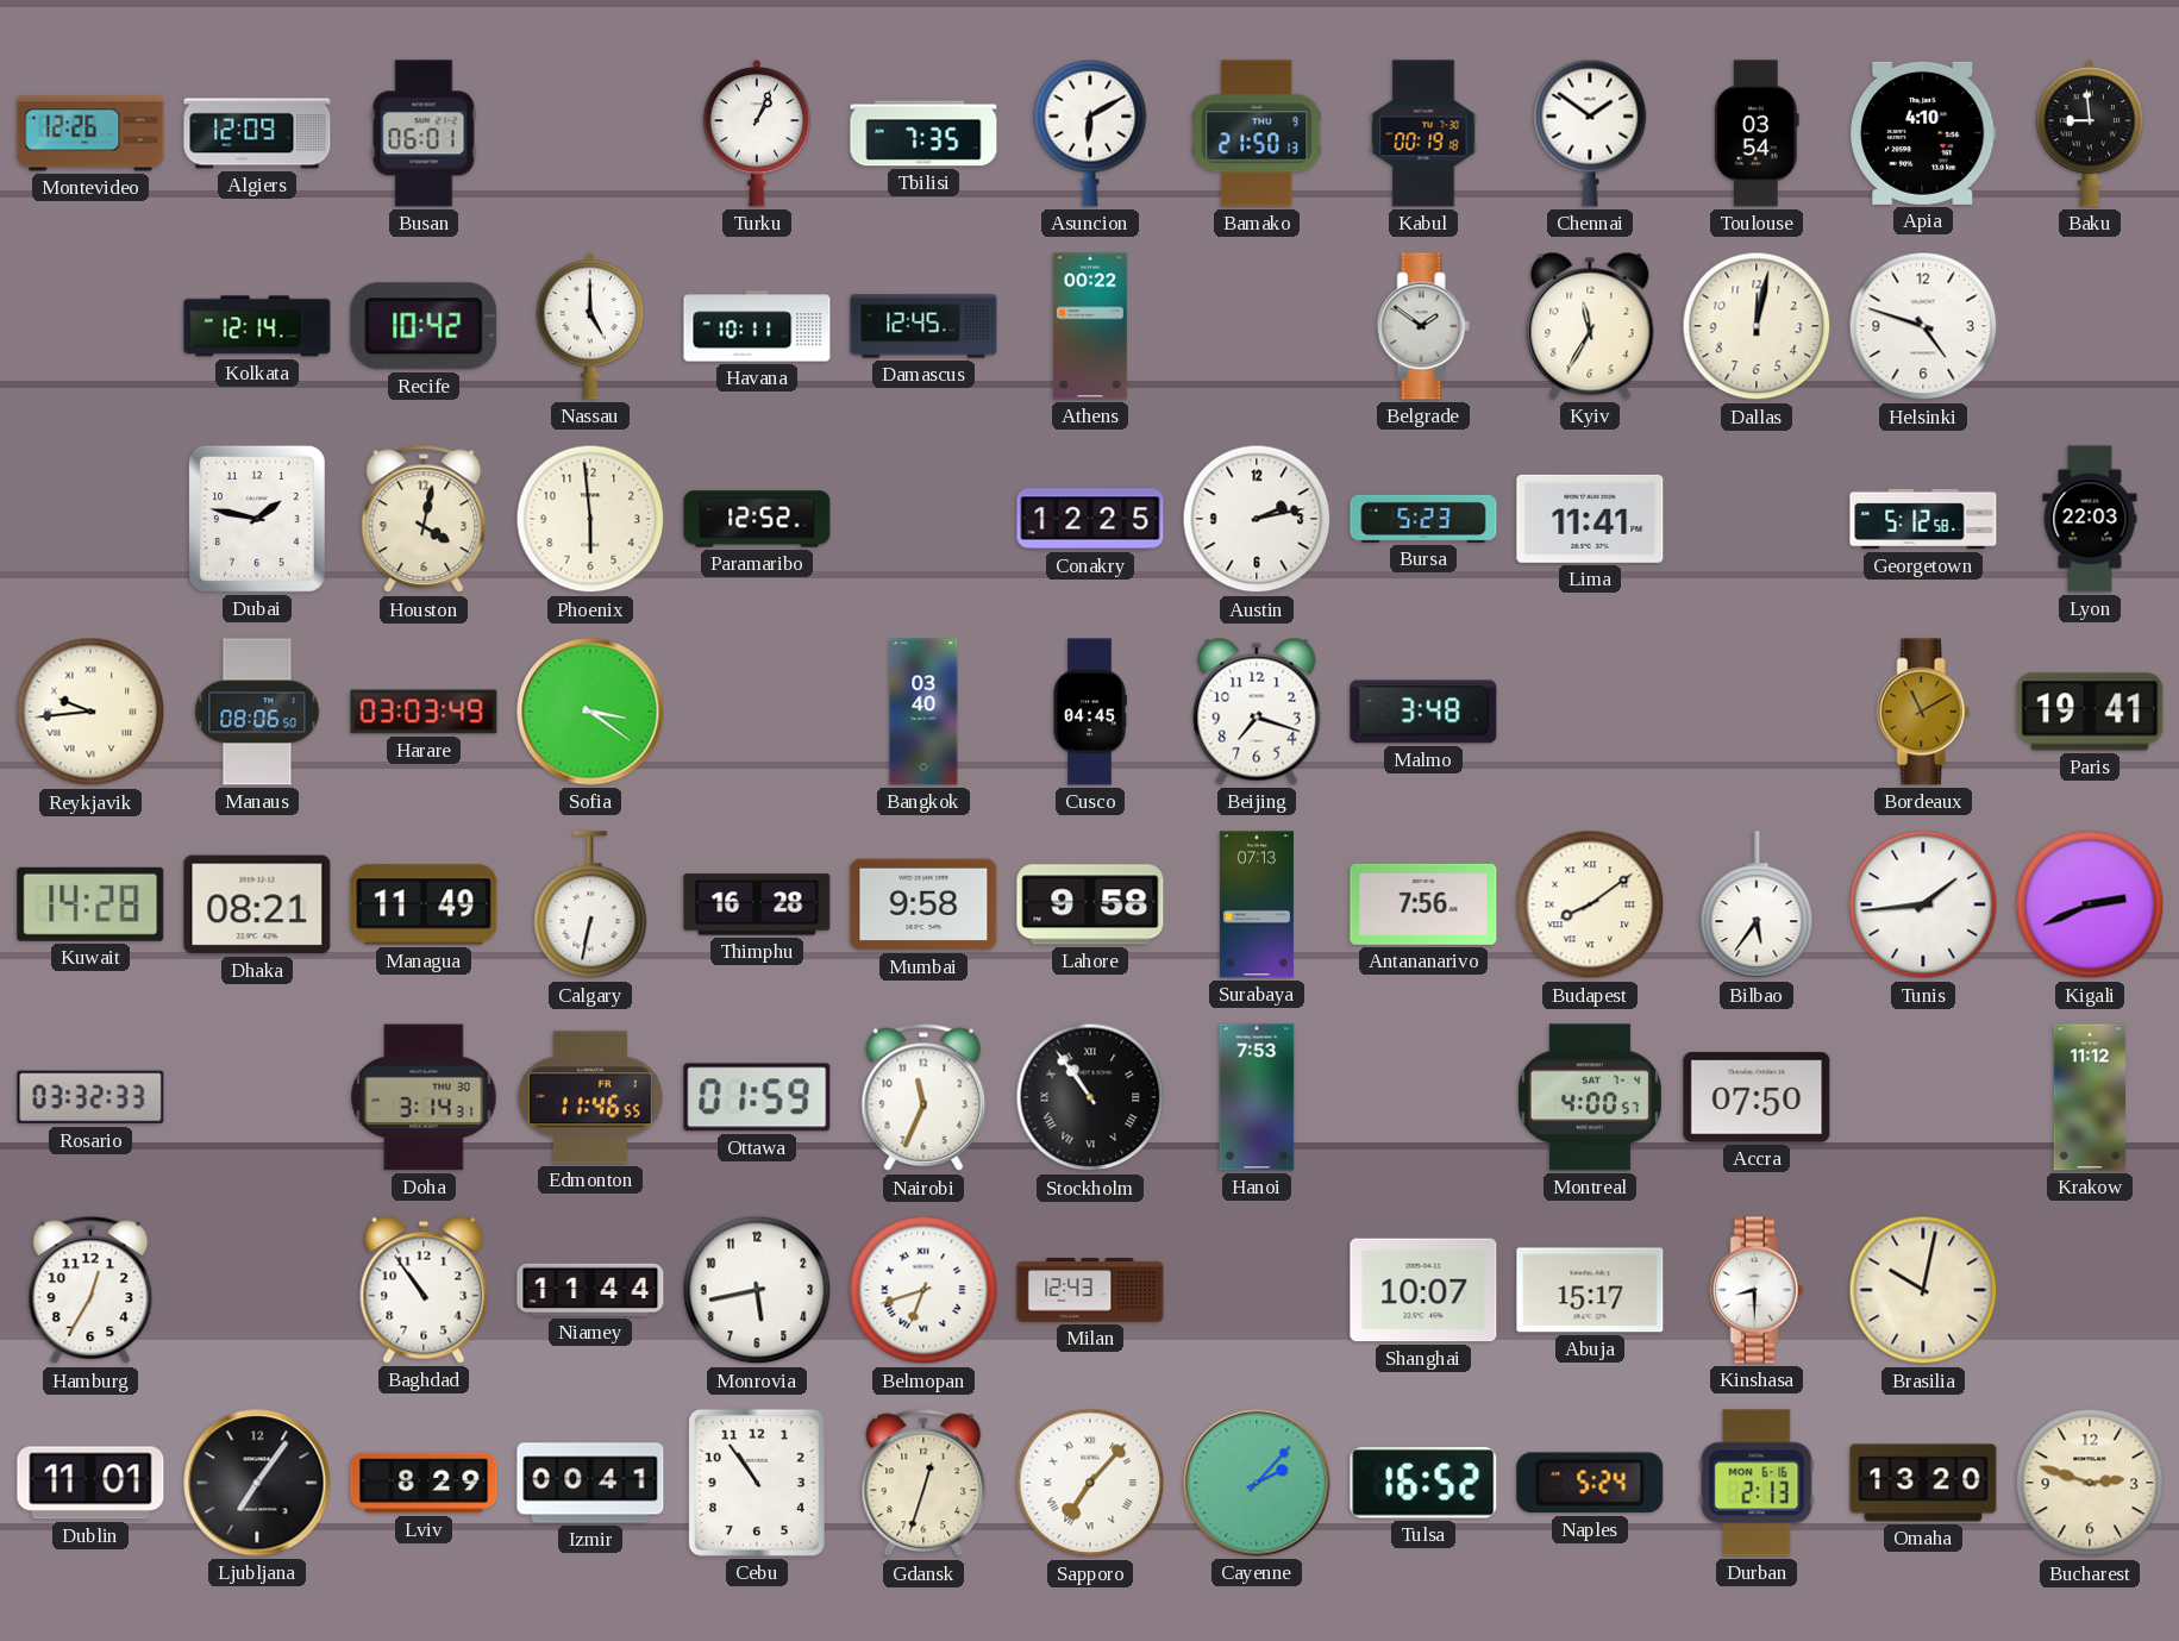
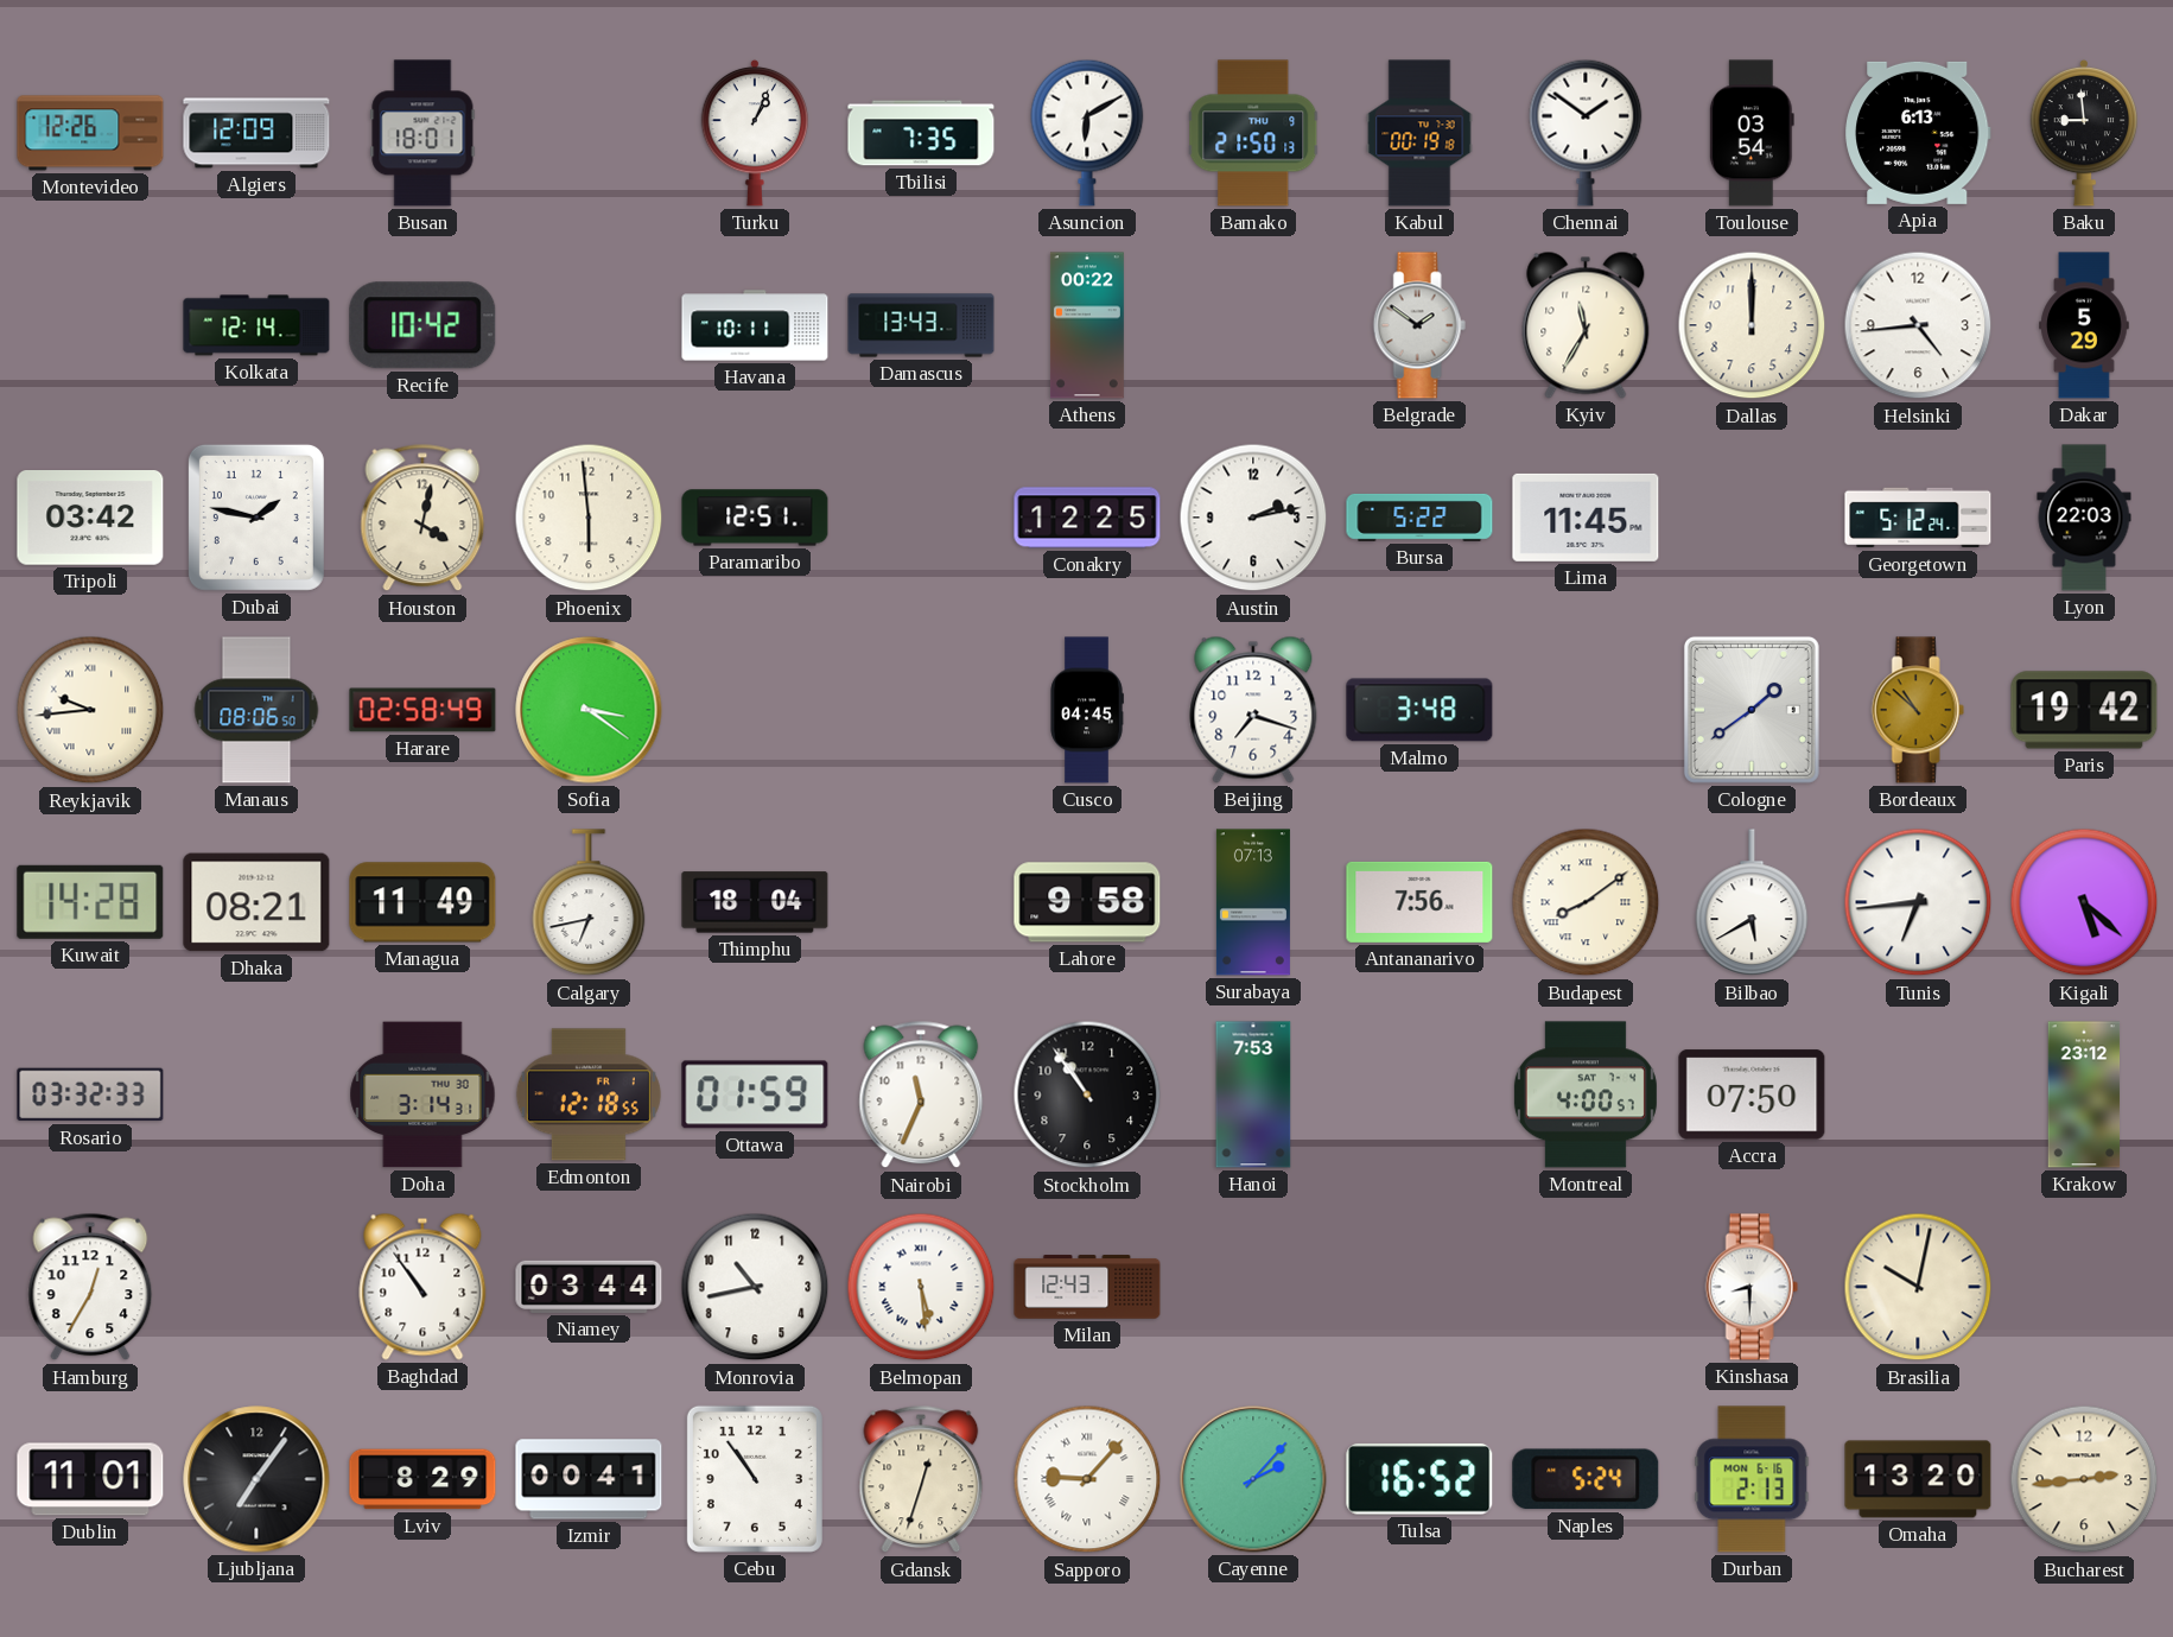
Busan: 06:01 -> 18:01
Apia: 4:10 -> 6:13
Nassau: 5:00 -> none
Damascus: 12:45 -> 13:43
Dallas: 12:02 -> 12:00
Helsinki: 4:48 -> 4:44
Dakar: none -> 5:29
Tripoli: none -> 03:42
Paramaribo: 12:52 -> 12:51
Bursa: 5:23 -> 5:22
Lima: 11:41 -> 11:45
Georgetown: 5:12:58 -> 5:12:24
Harare: 03:03 -> 02:58
Bangkok: 03:40 -> none
Cologne: none -> 1:39
Bordeaux: 11:10 -> 10:52
Paris: 19:41 -> 19:42
Calgary: 6:32 -> 6:43
Thimphu: 16:28 -> 18:04
Mumbai: 9:58 -> none
Bilbao: 5:36 -> 5:40
Tunis: 1:44 -> 6:44
Kigali: 2:41 -> 5:22
Edmonton: 11:46 -> 12:18
Stockholm numerals: Roman -> Arabic
Krakow: 11:12 -> 23:12
Niamey: 11:44 -> 03:44
Monrovia: 5:43 -> 10:43
Belmopan: 6:42 -> 5:29
Shanghai: 10:07 -> none
Abuja: 15:17 -> none
Sapporo: 7:07 -> 9:07
Bucharest: 2:48 -> 2:44
